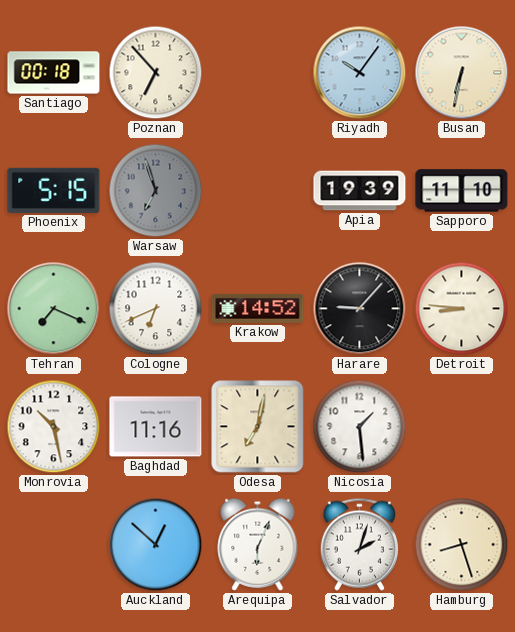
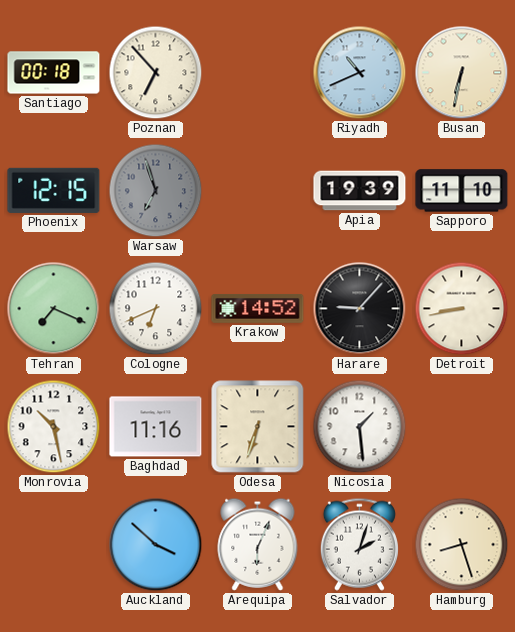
Riyadh: 10:06 -> 10:41
Phoenix: 5:15 -> 12:15
Detroit: 8:46 -> 8:43
Odesa: 7:02 -> 6:33
Auckland: 12:52 -> 3:52
